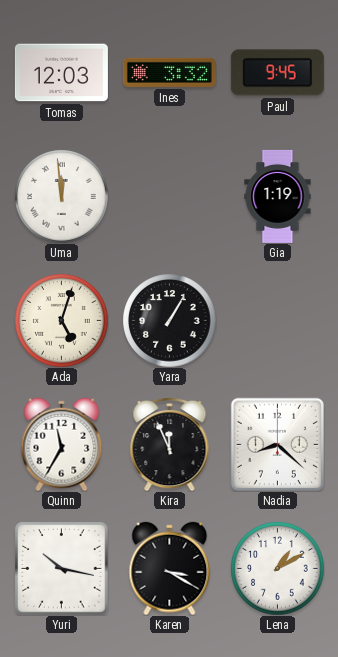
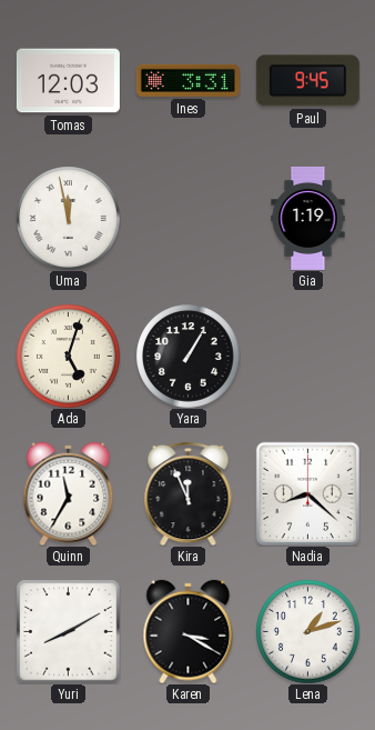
Ines: 3:32 -> 3:31
Uma: 11:59 -> 11:58
Yuri: 10:17 -> 8:10
Lena: 1:10 -> 1:12
